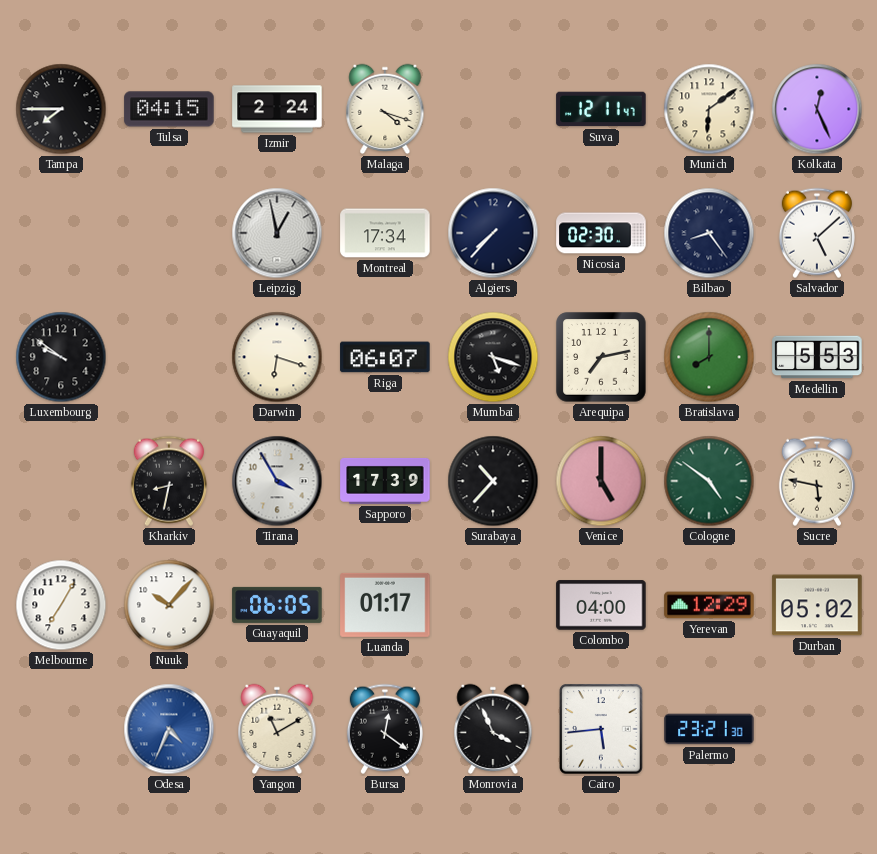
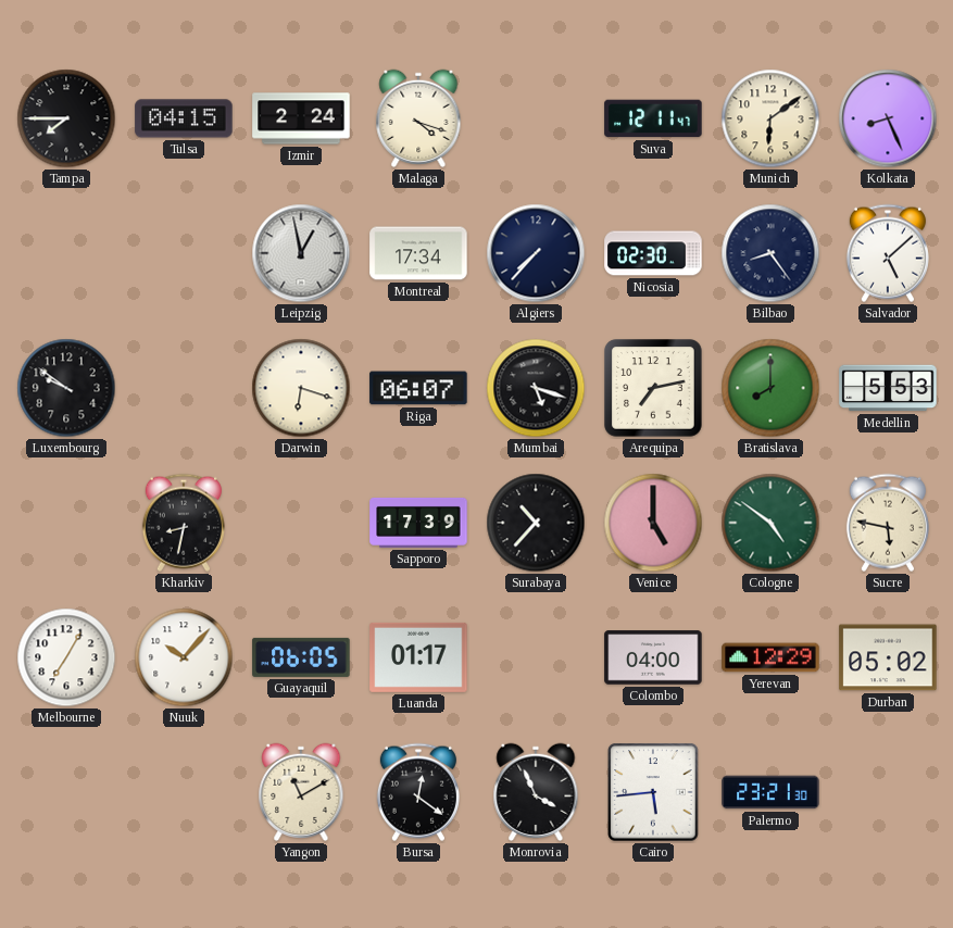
Kolkata: 12:26 -> 8:26
Tirana: 3:55 -> none
Odesa: 4:34 -> none
